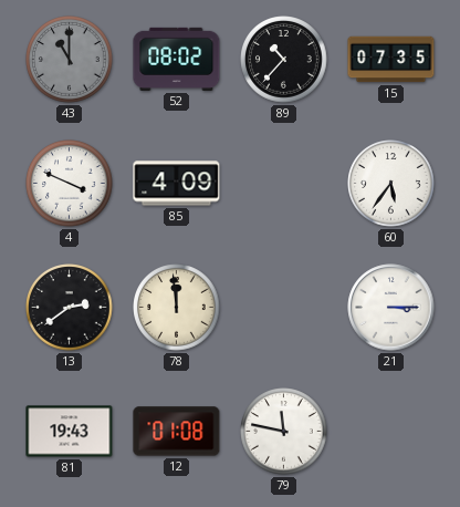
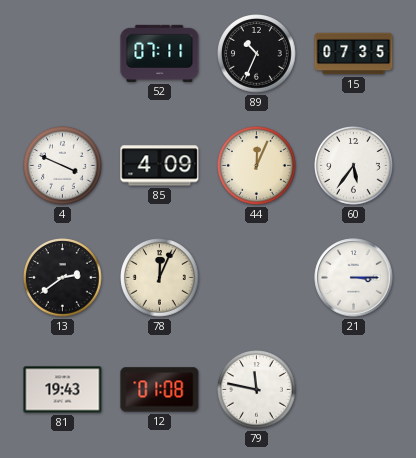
43: 11:00 -> none
52: 08:02 -> 07:11
89: 10:37 -> 10:34
44: none -> 12:04
78: 11:59 -> 12:04
